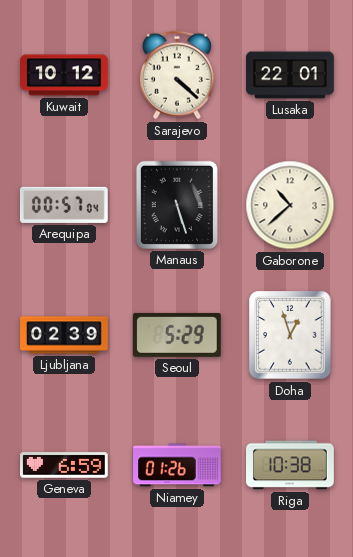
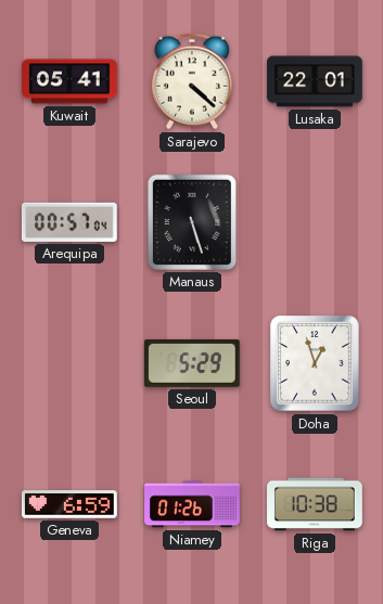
Kuwait: 10:12 -> 05:41
Gaborone: 10:38 -> none
Ljubljana: 02:39 -> none
